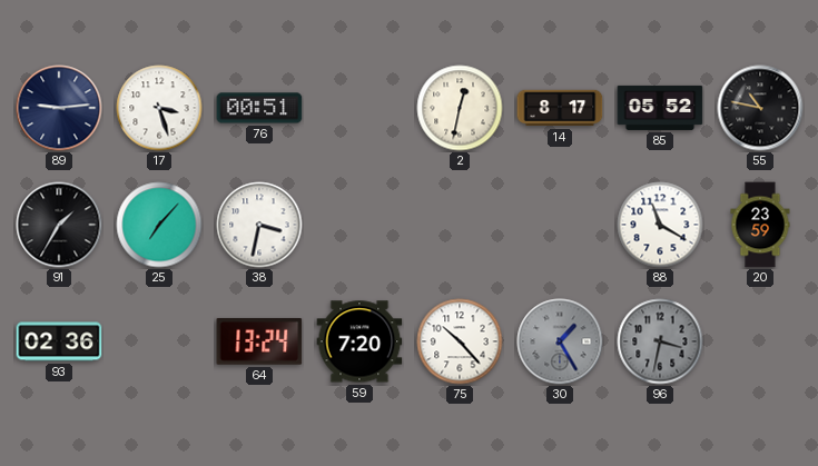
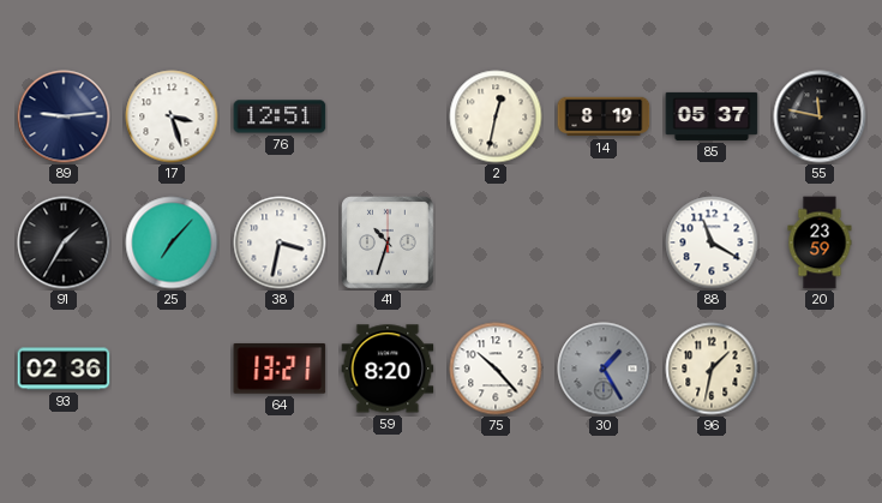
76: 00:51 -> 12:51
14: 8:17 -> 8:19
85: 05:52 -> 05:37
55: 10:47 -> 11:47
41: none -> 10:33
64: 13:24 -> 13:21
59: 7:20 -> 8:20
96: 3:32 -> 1:32
96 dial: grey -> cream
